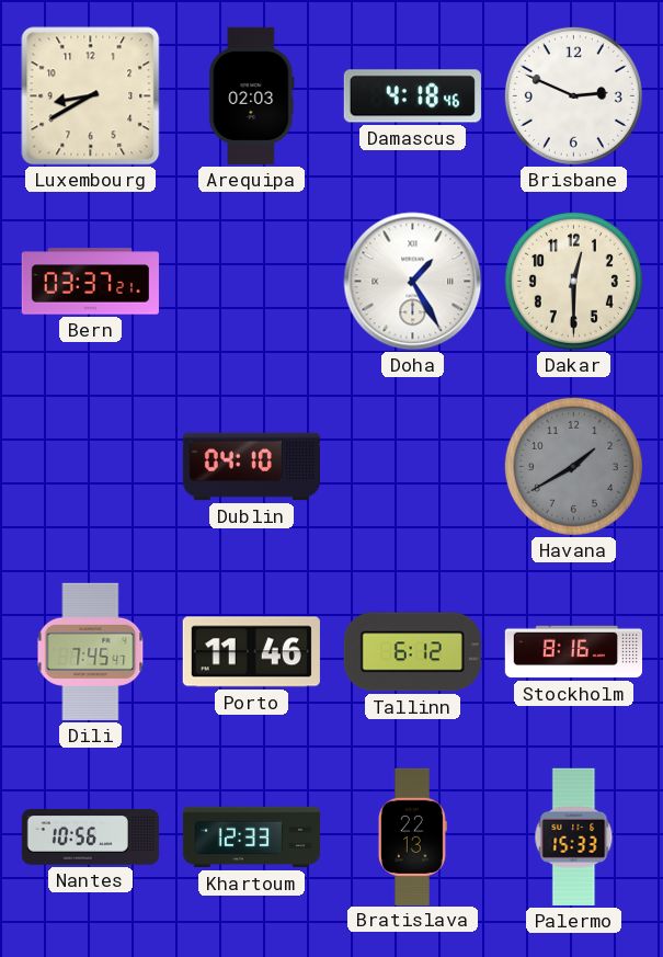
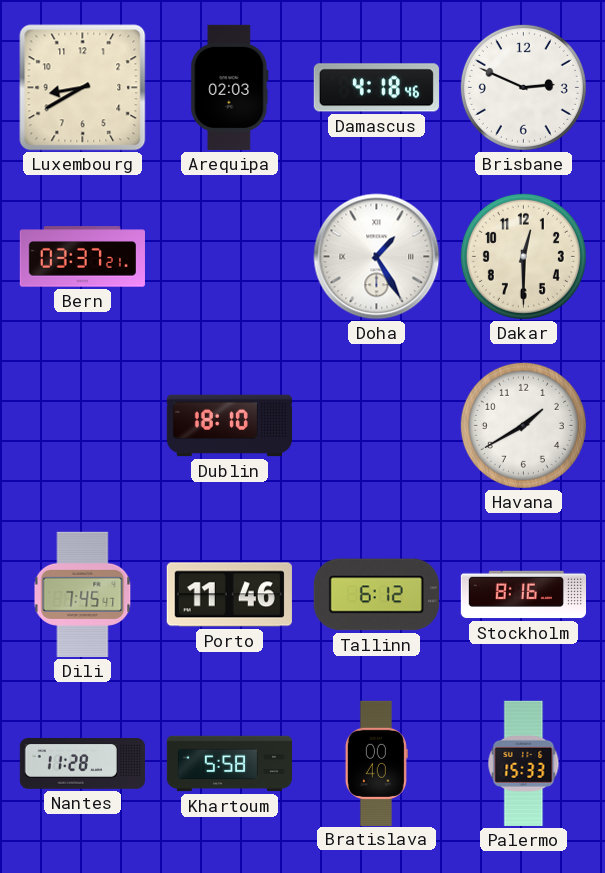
Dublin: 04:10 -> 18:10
Havana dial: grey -> white
Nantes: 10:56 -> 11:28
Khartoum: 12:33 -> 5:58
Bratislava: 22:13 -> 00:40
